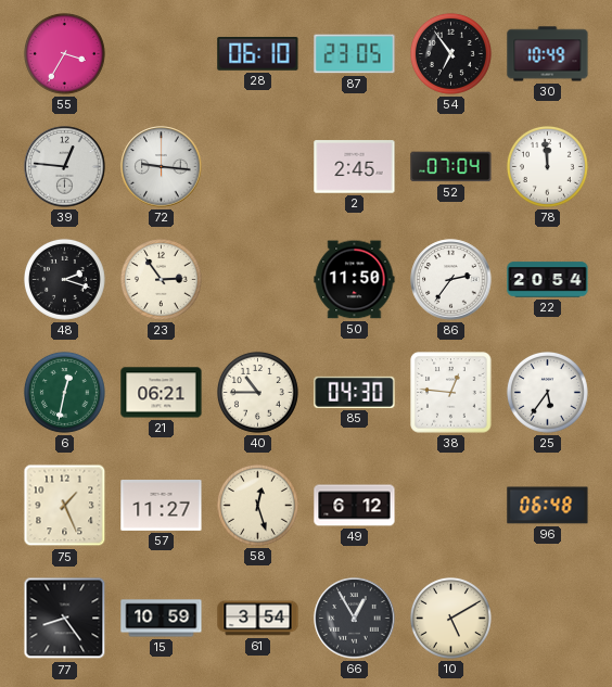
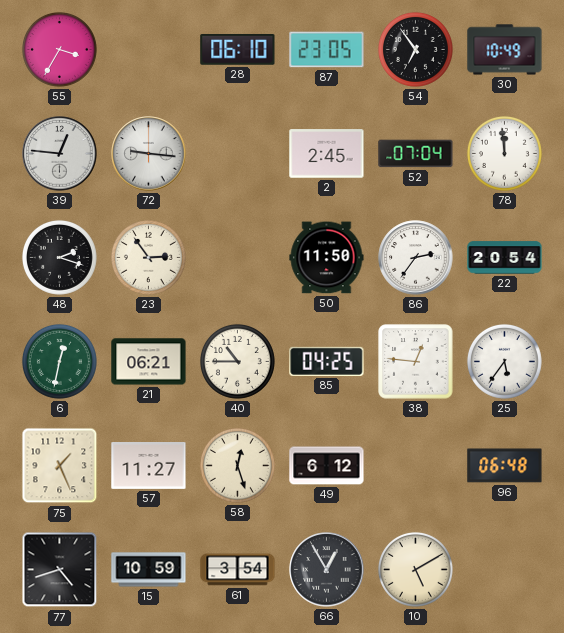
85: 04:30 -> 04:25
77: 8:24 -> 4:42
